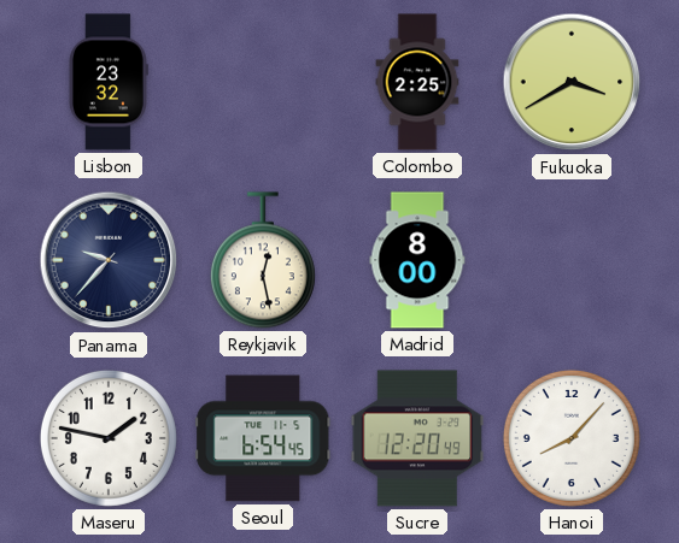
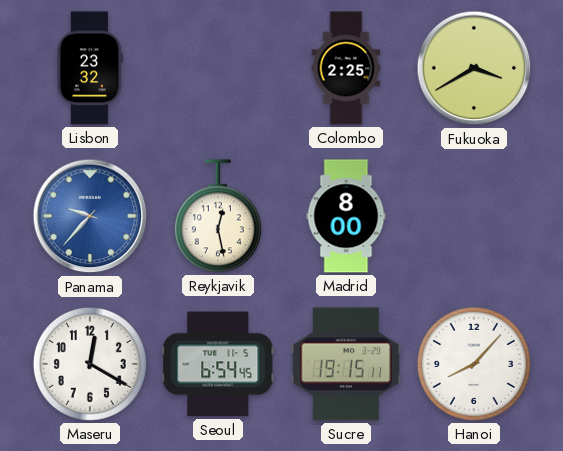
Panama dial: navy -> blue
Maseru: 1:47 -> 12:20
Sucre: 12:20 -> 19:15
